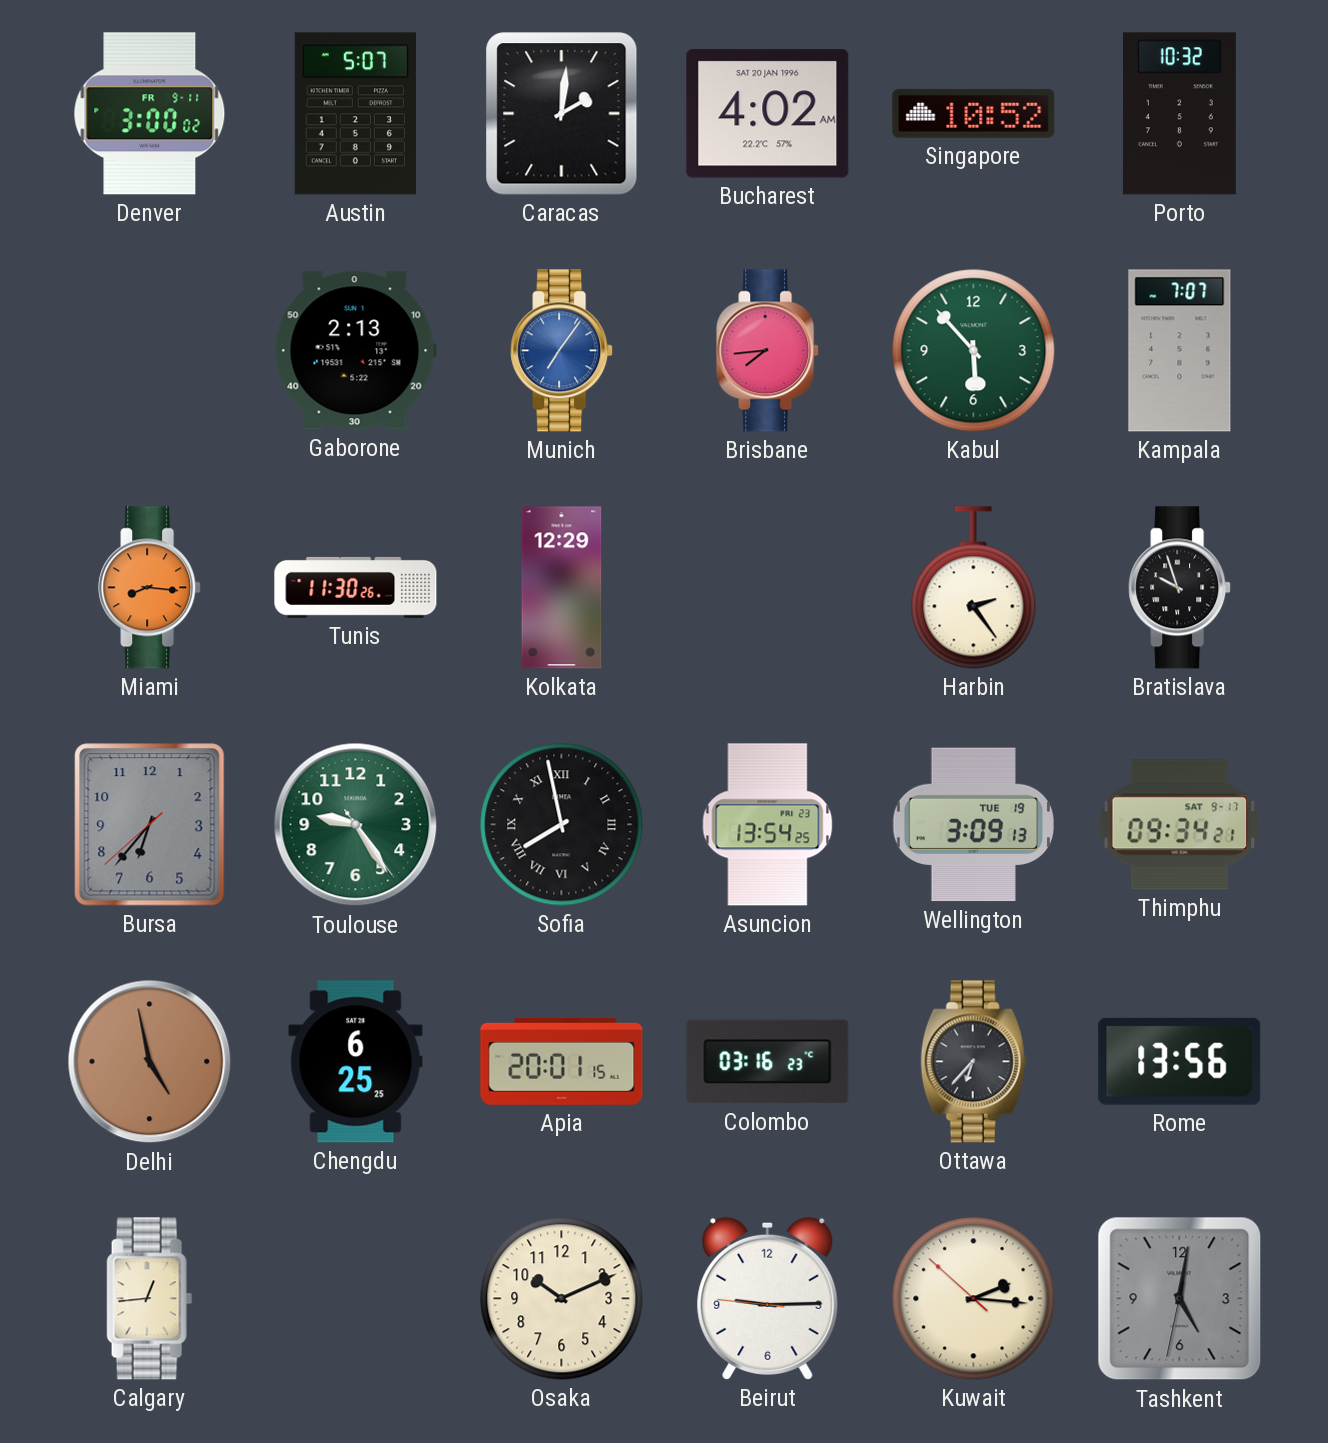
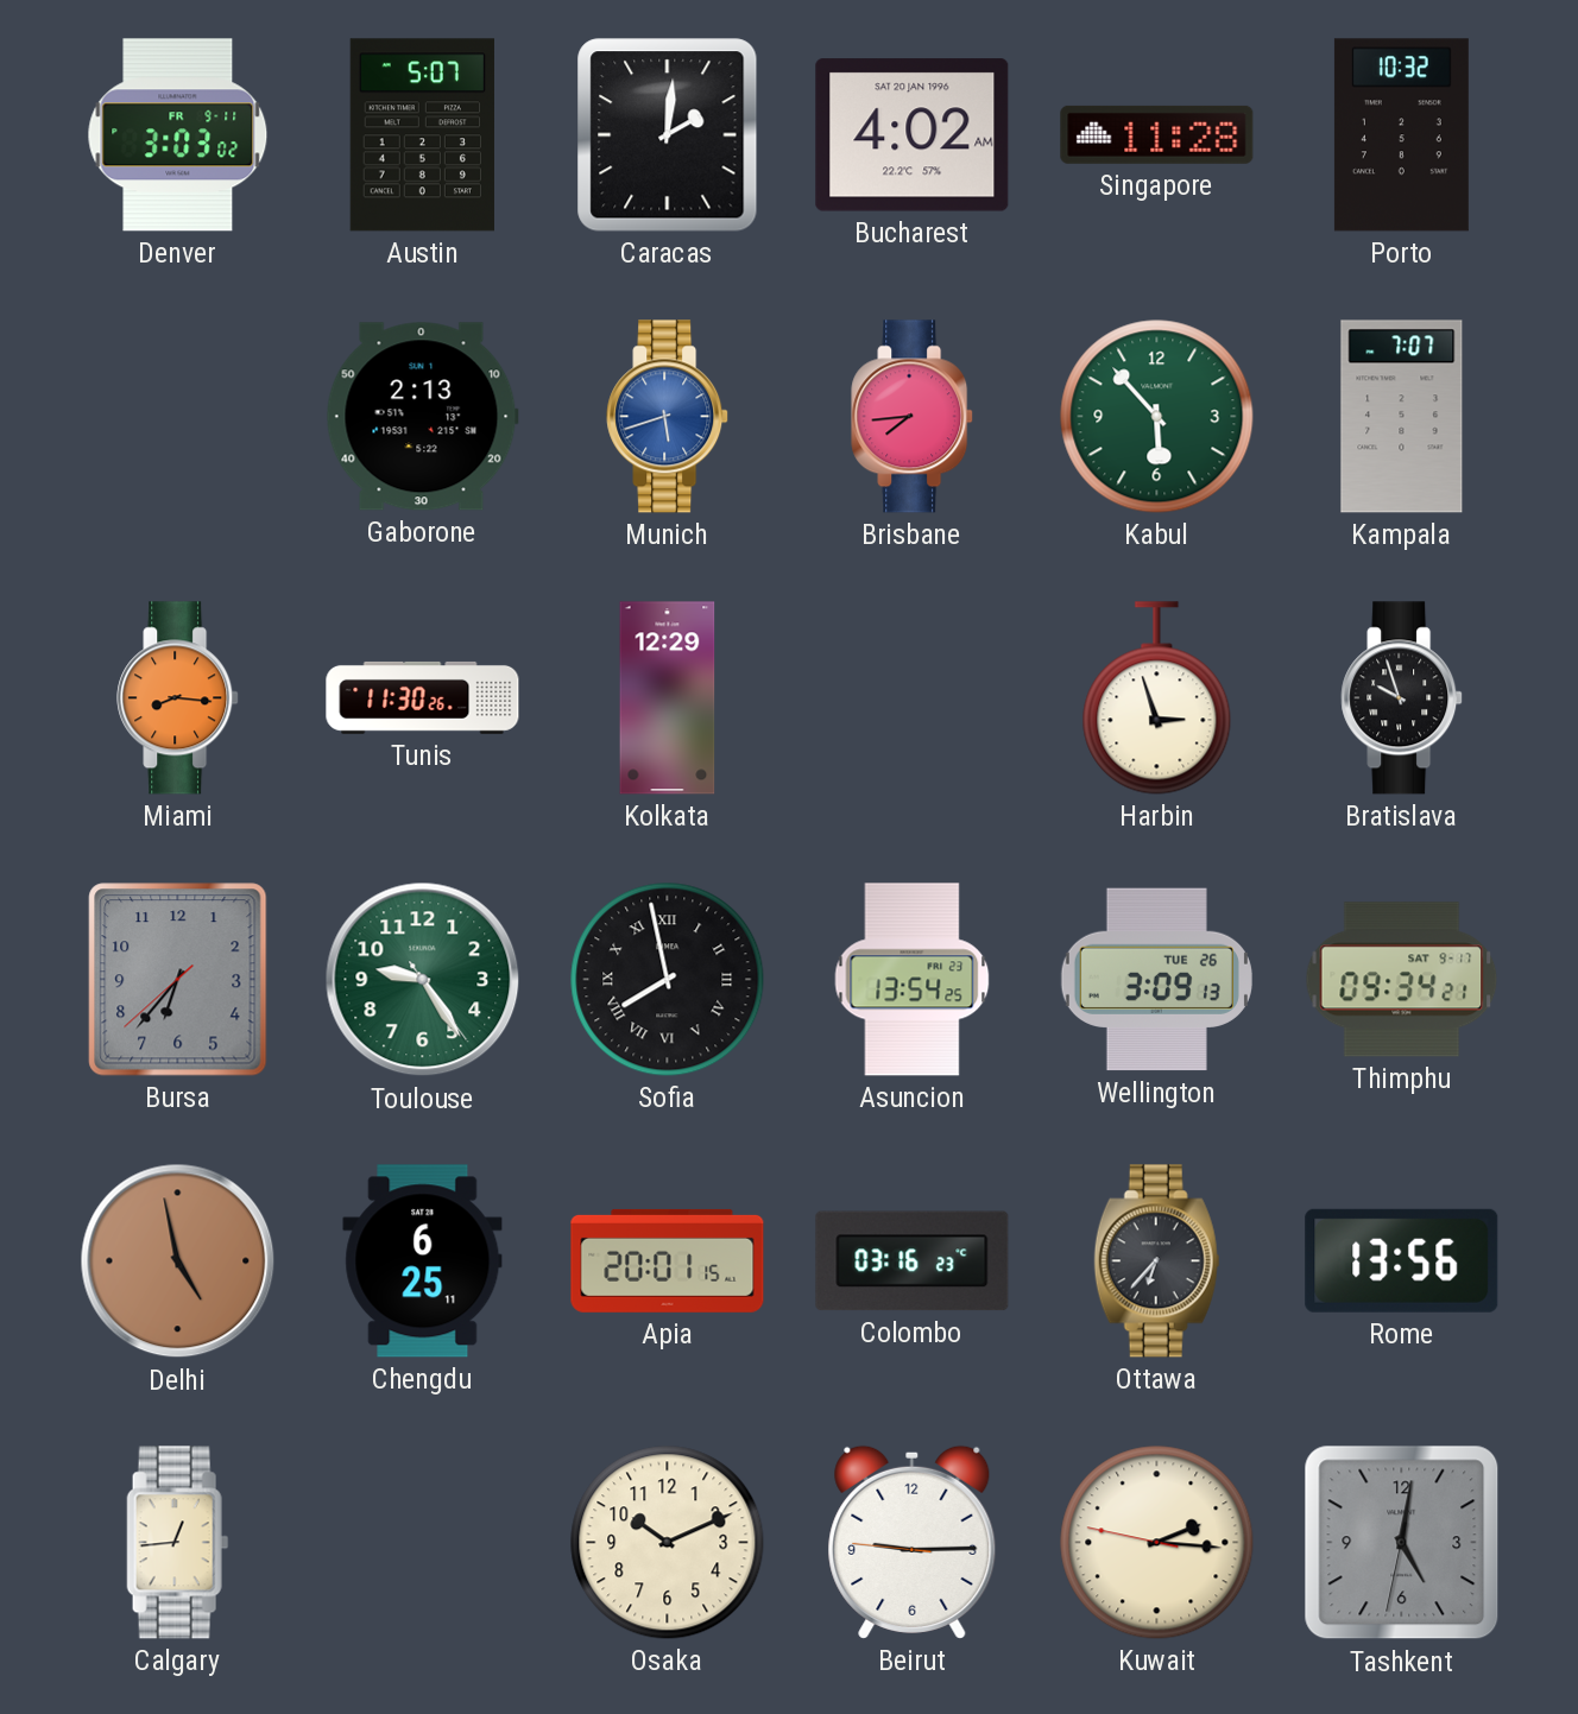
Denver: 3:00 -> 3:03
Singapore: 10:52 -> 11:28
Munich: 7:06 -> 5:42
Harbin: 2:24 -> 2:57
Wellington date: TUE 19 -> TUE 26
Chengdu: 6:25:25 -> 6:25:11
Kuwait: 2:15:52 -> 2:15:47
